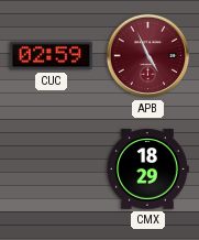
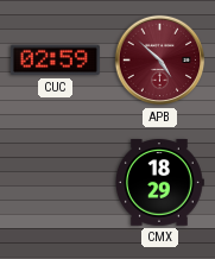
APB: 4:56 -> 4:52
